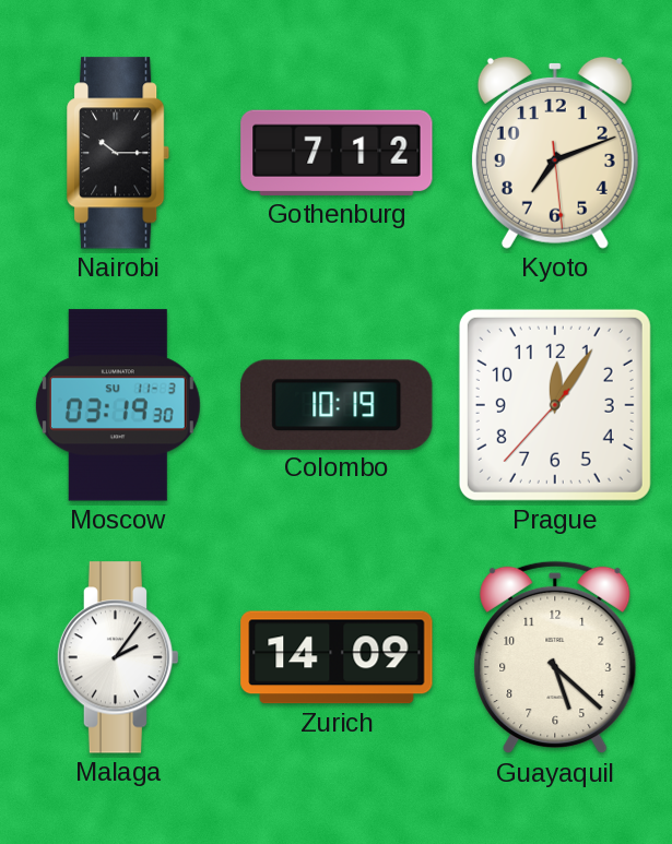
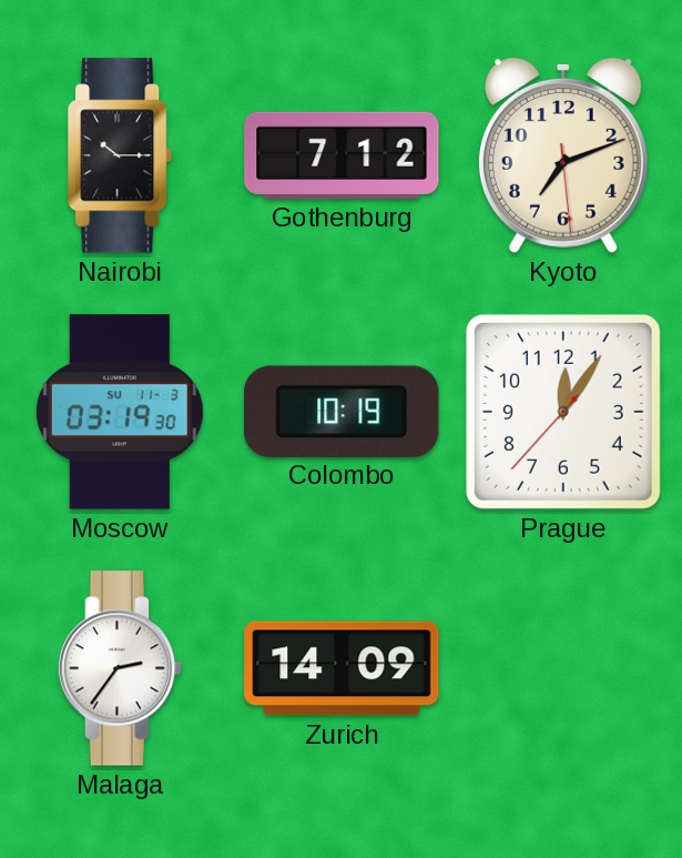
Malaga: 2:06 -> 2:36
Guayaquil: 5:22 -> none
